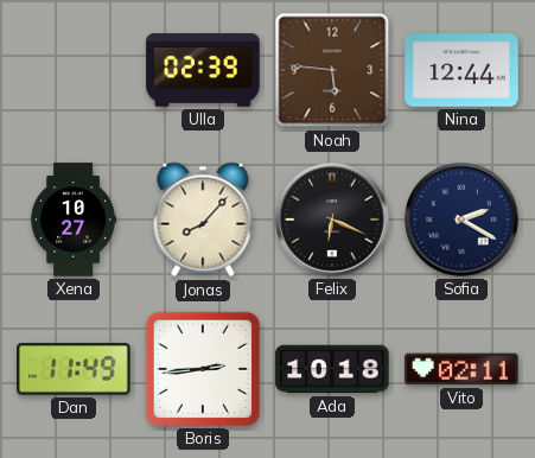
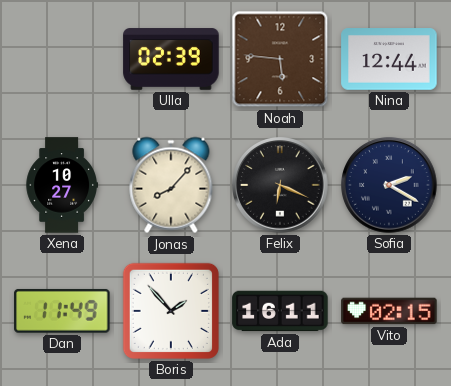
Boris: 2:44 -> 1:53
Ada: 10:18 -> 16:11
Vito: 02:11 -> 02:15
